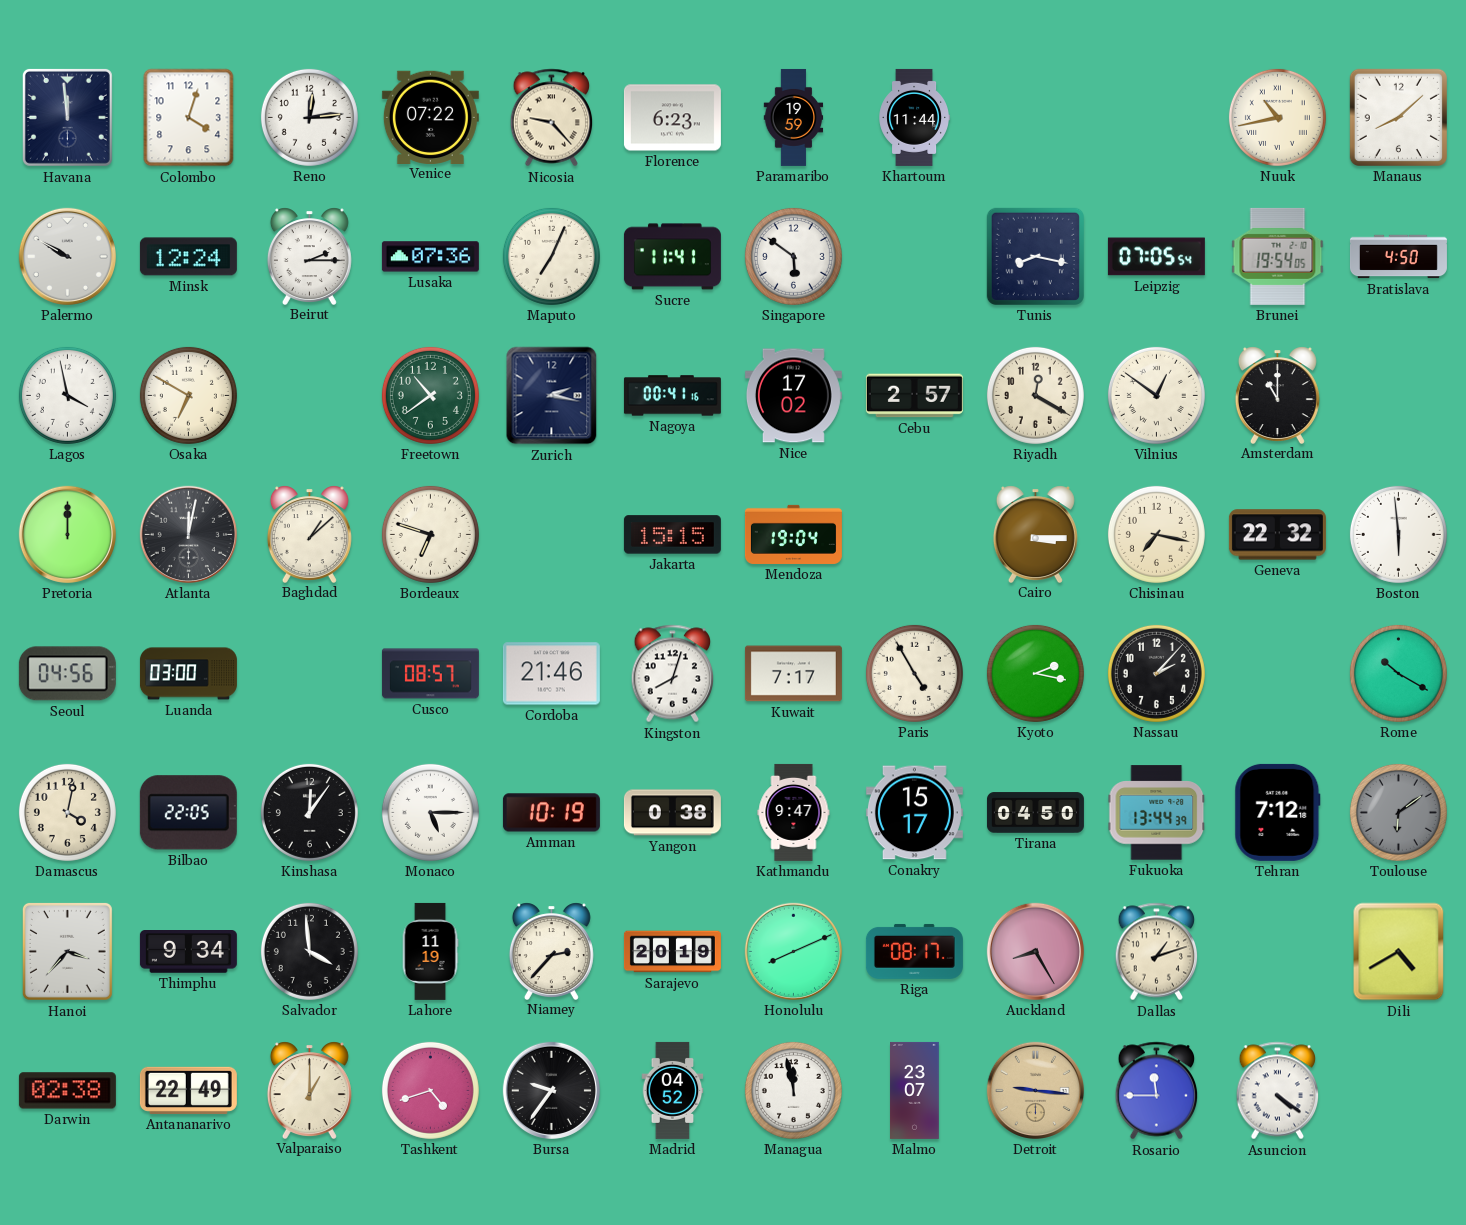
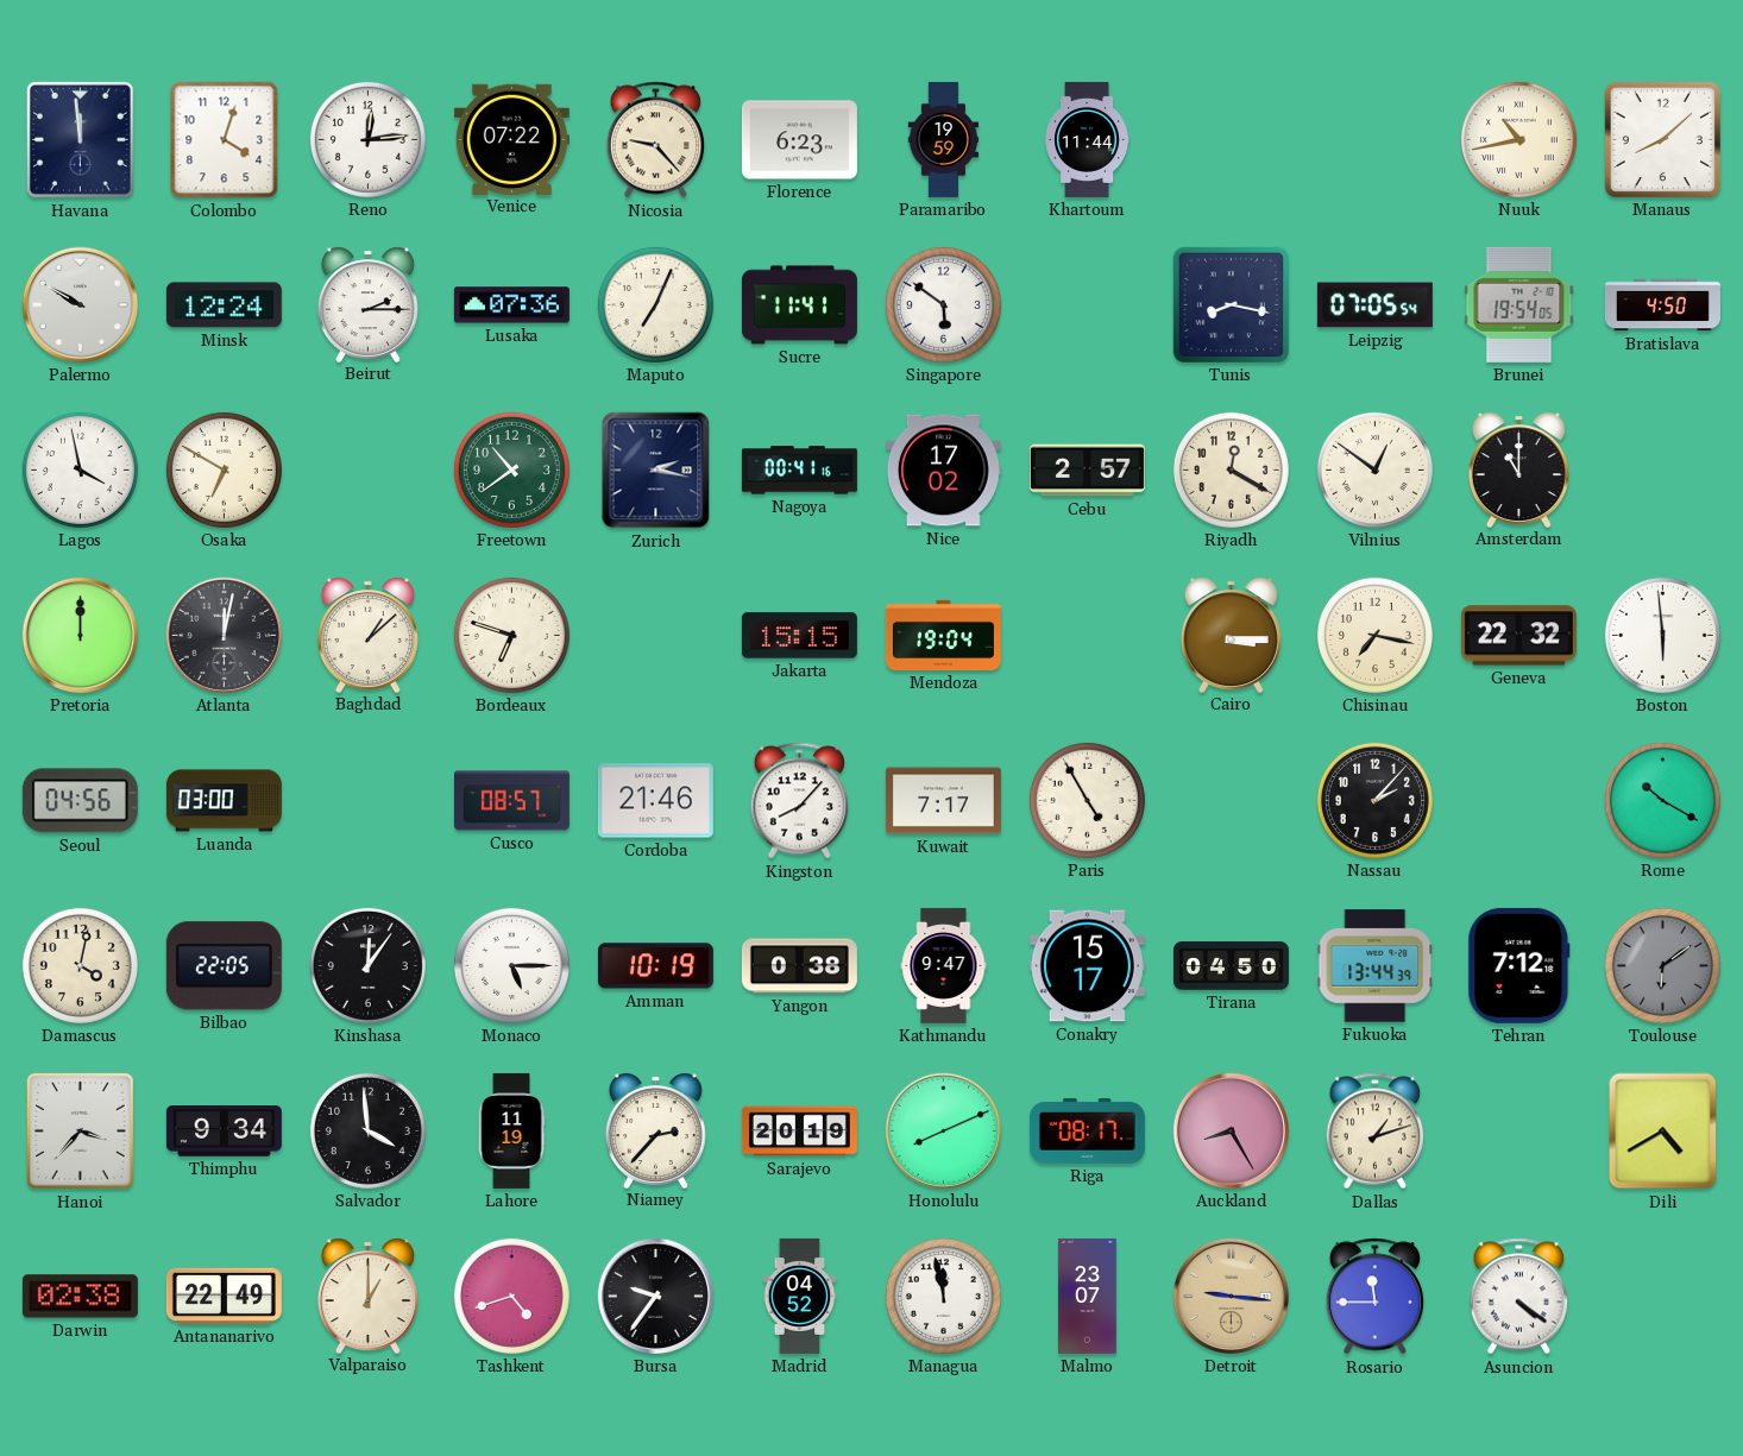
Kingston: 8:03 -> 8:07
Kyoto: 2:17 -> none
